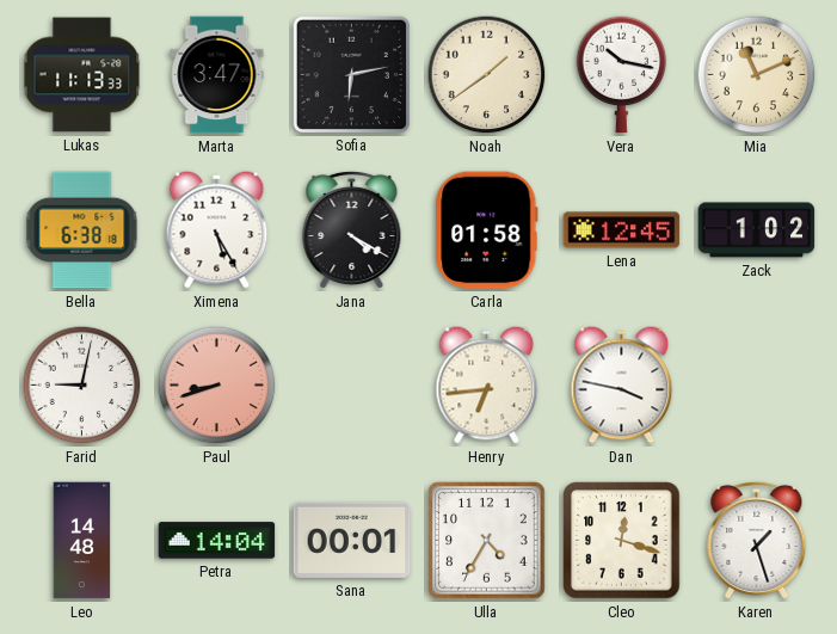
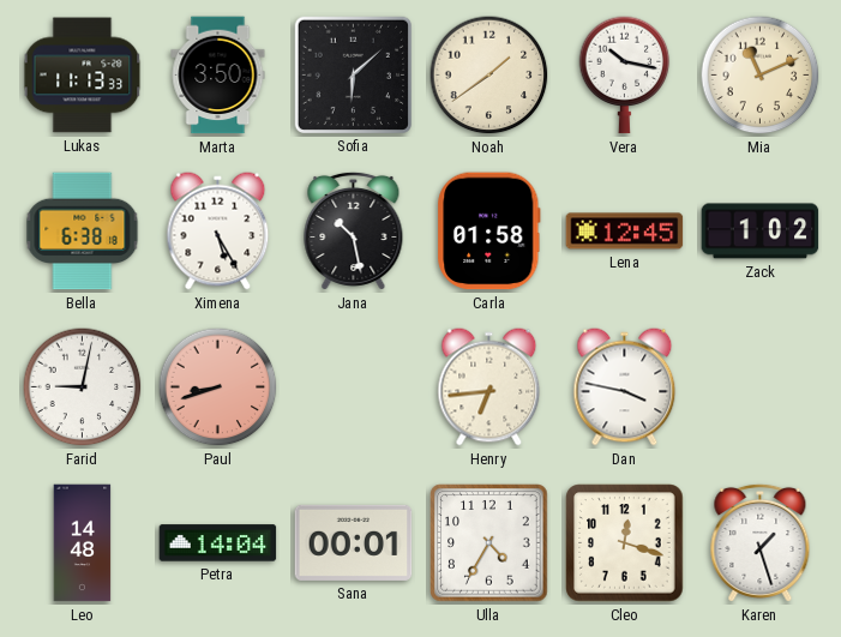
Marta: 3:47 -> 3:50
Sofia: 6:13 -> 6:08
Jana: 4:20 -> 10:28
